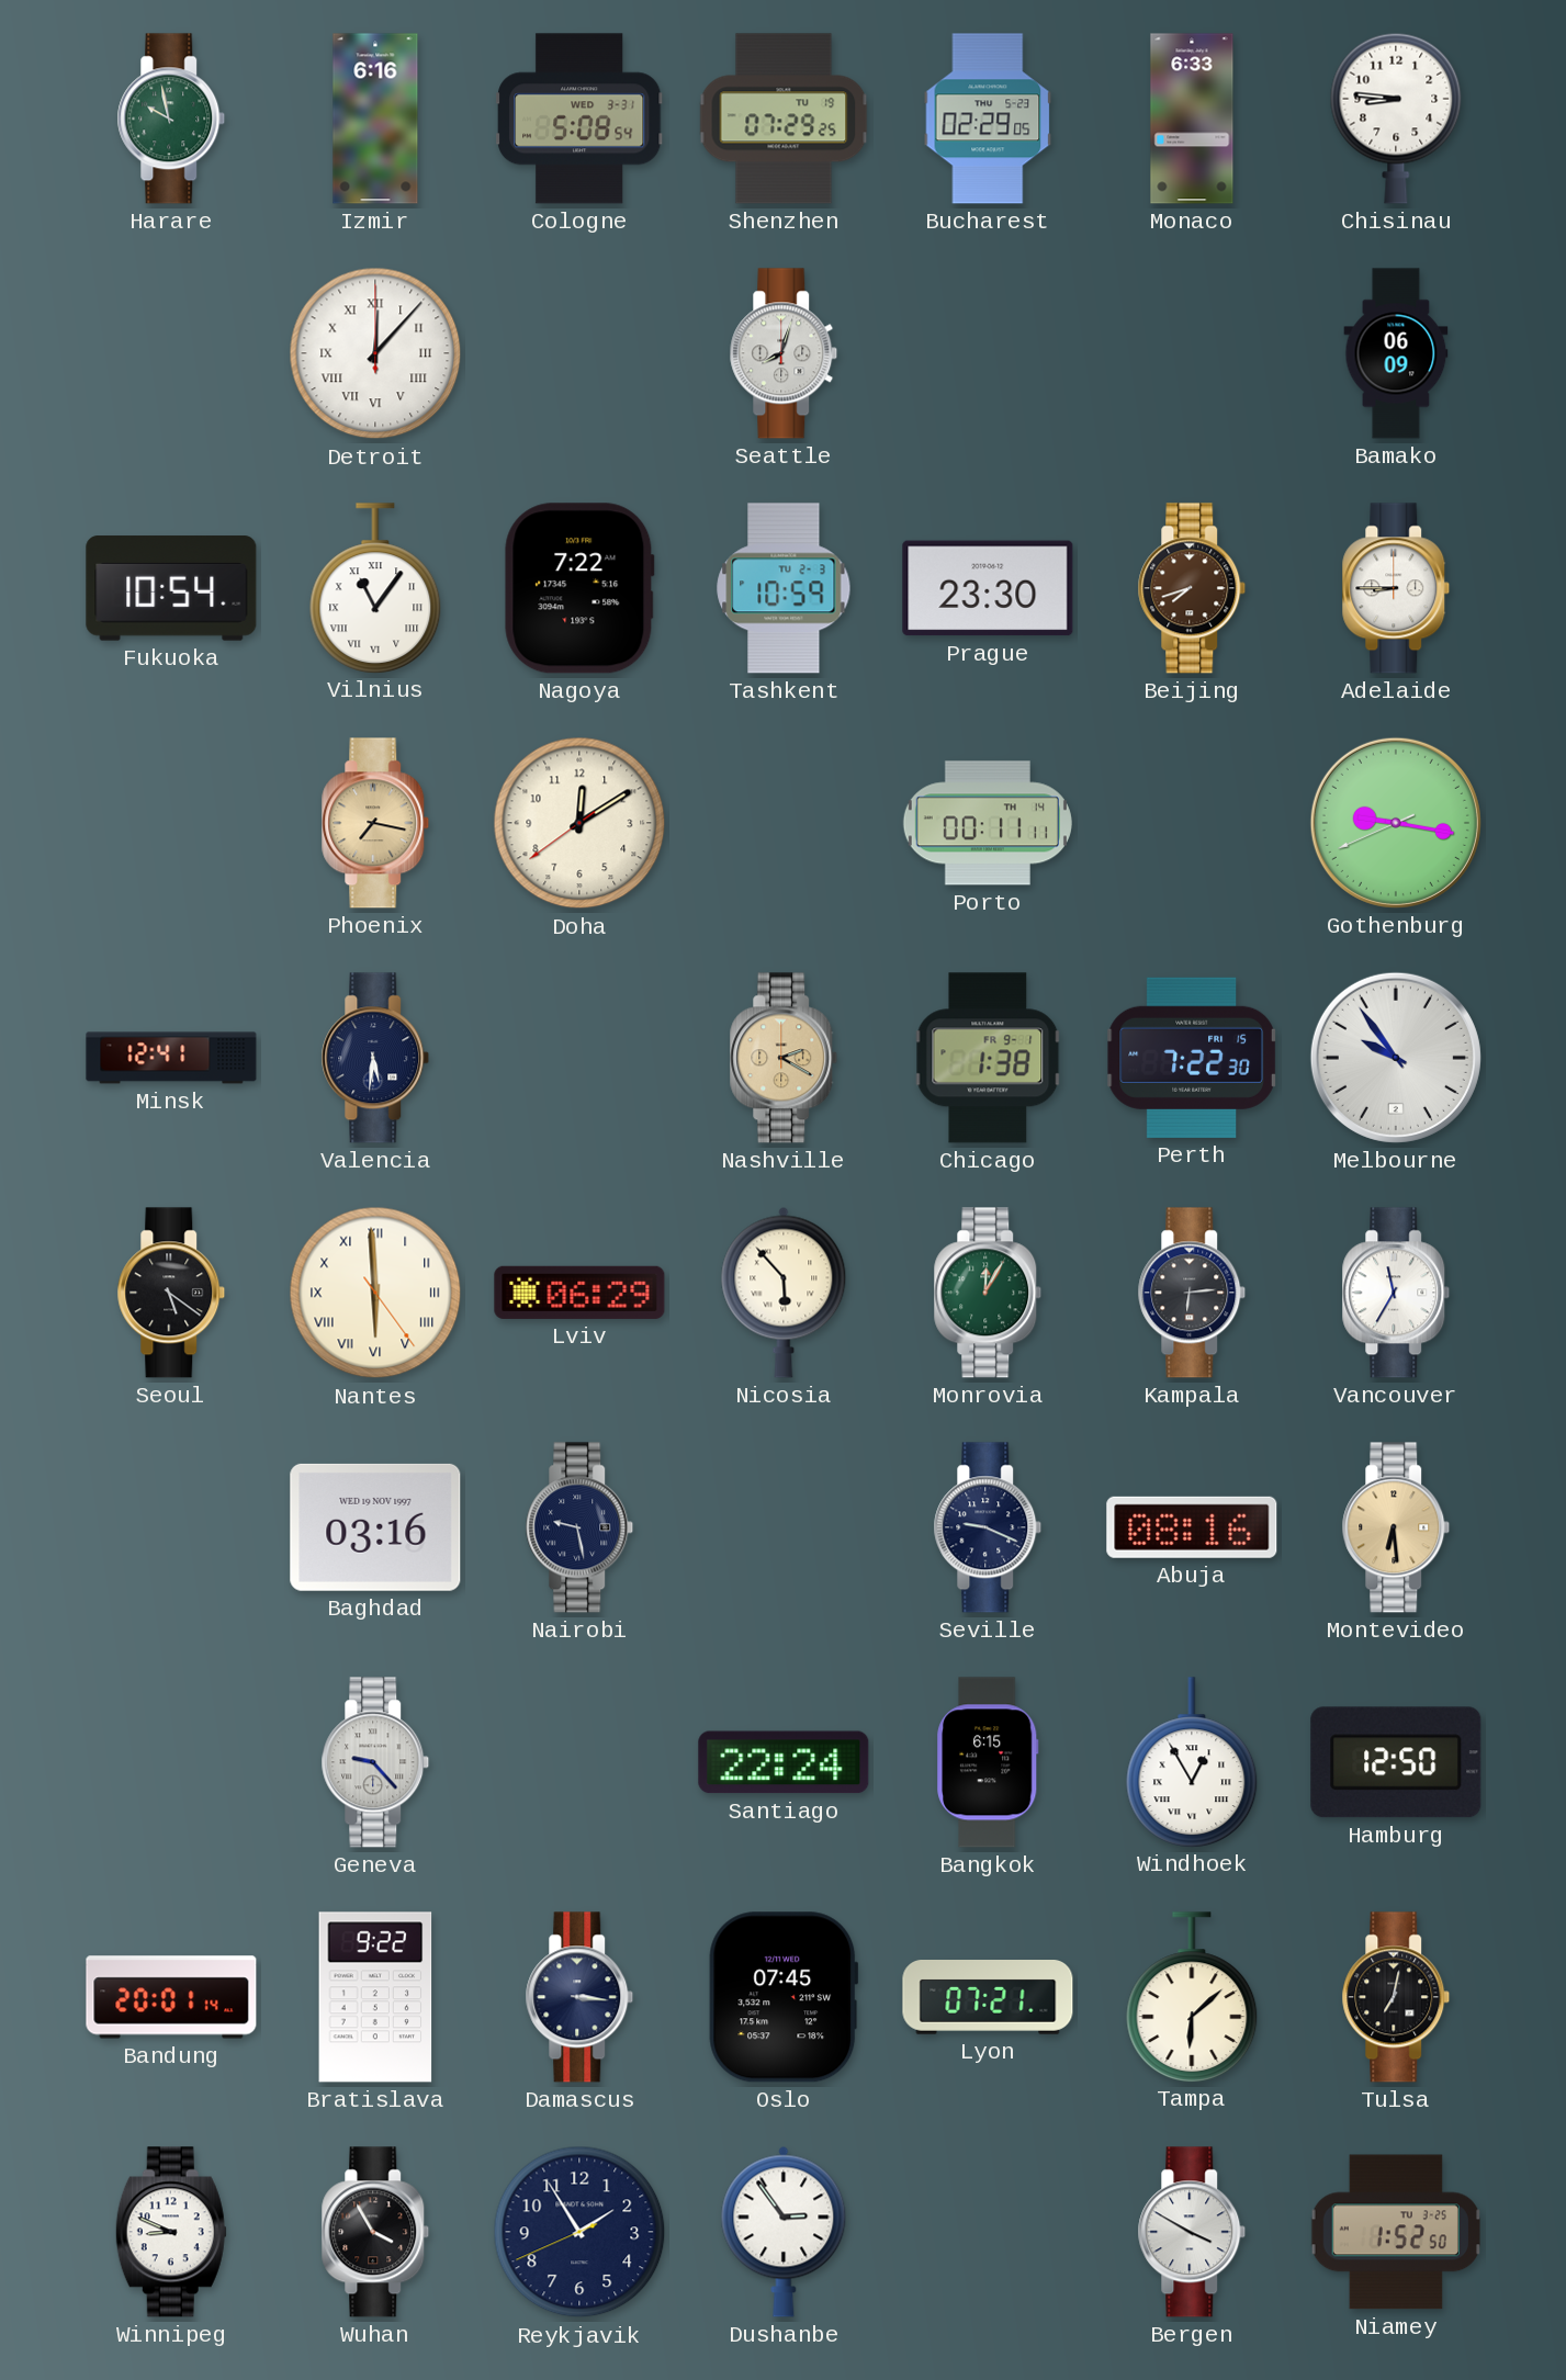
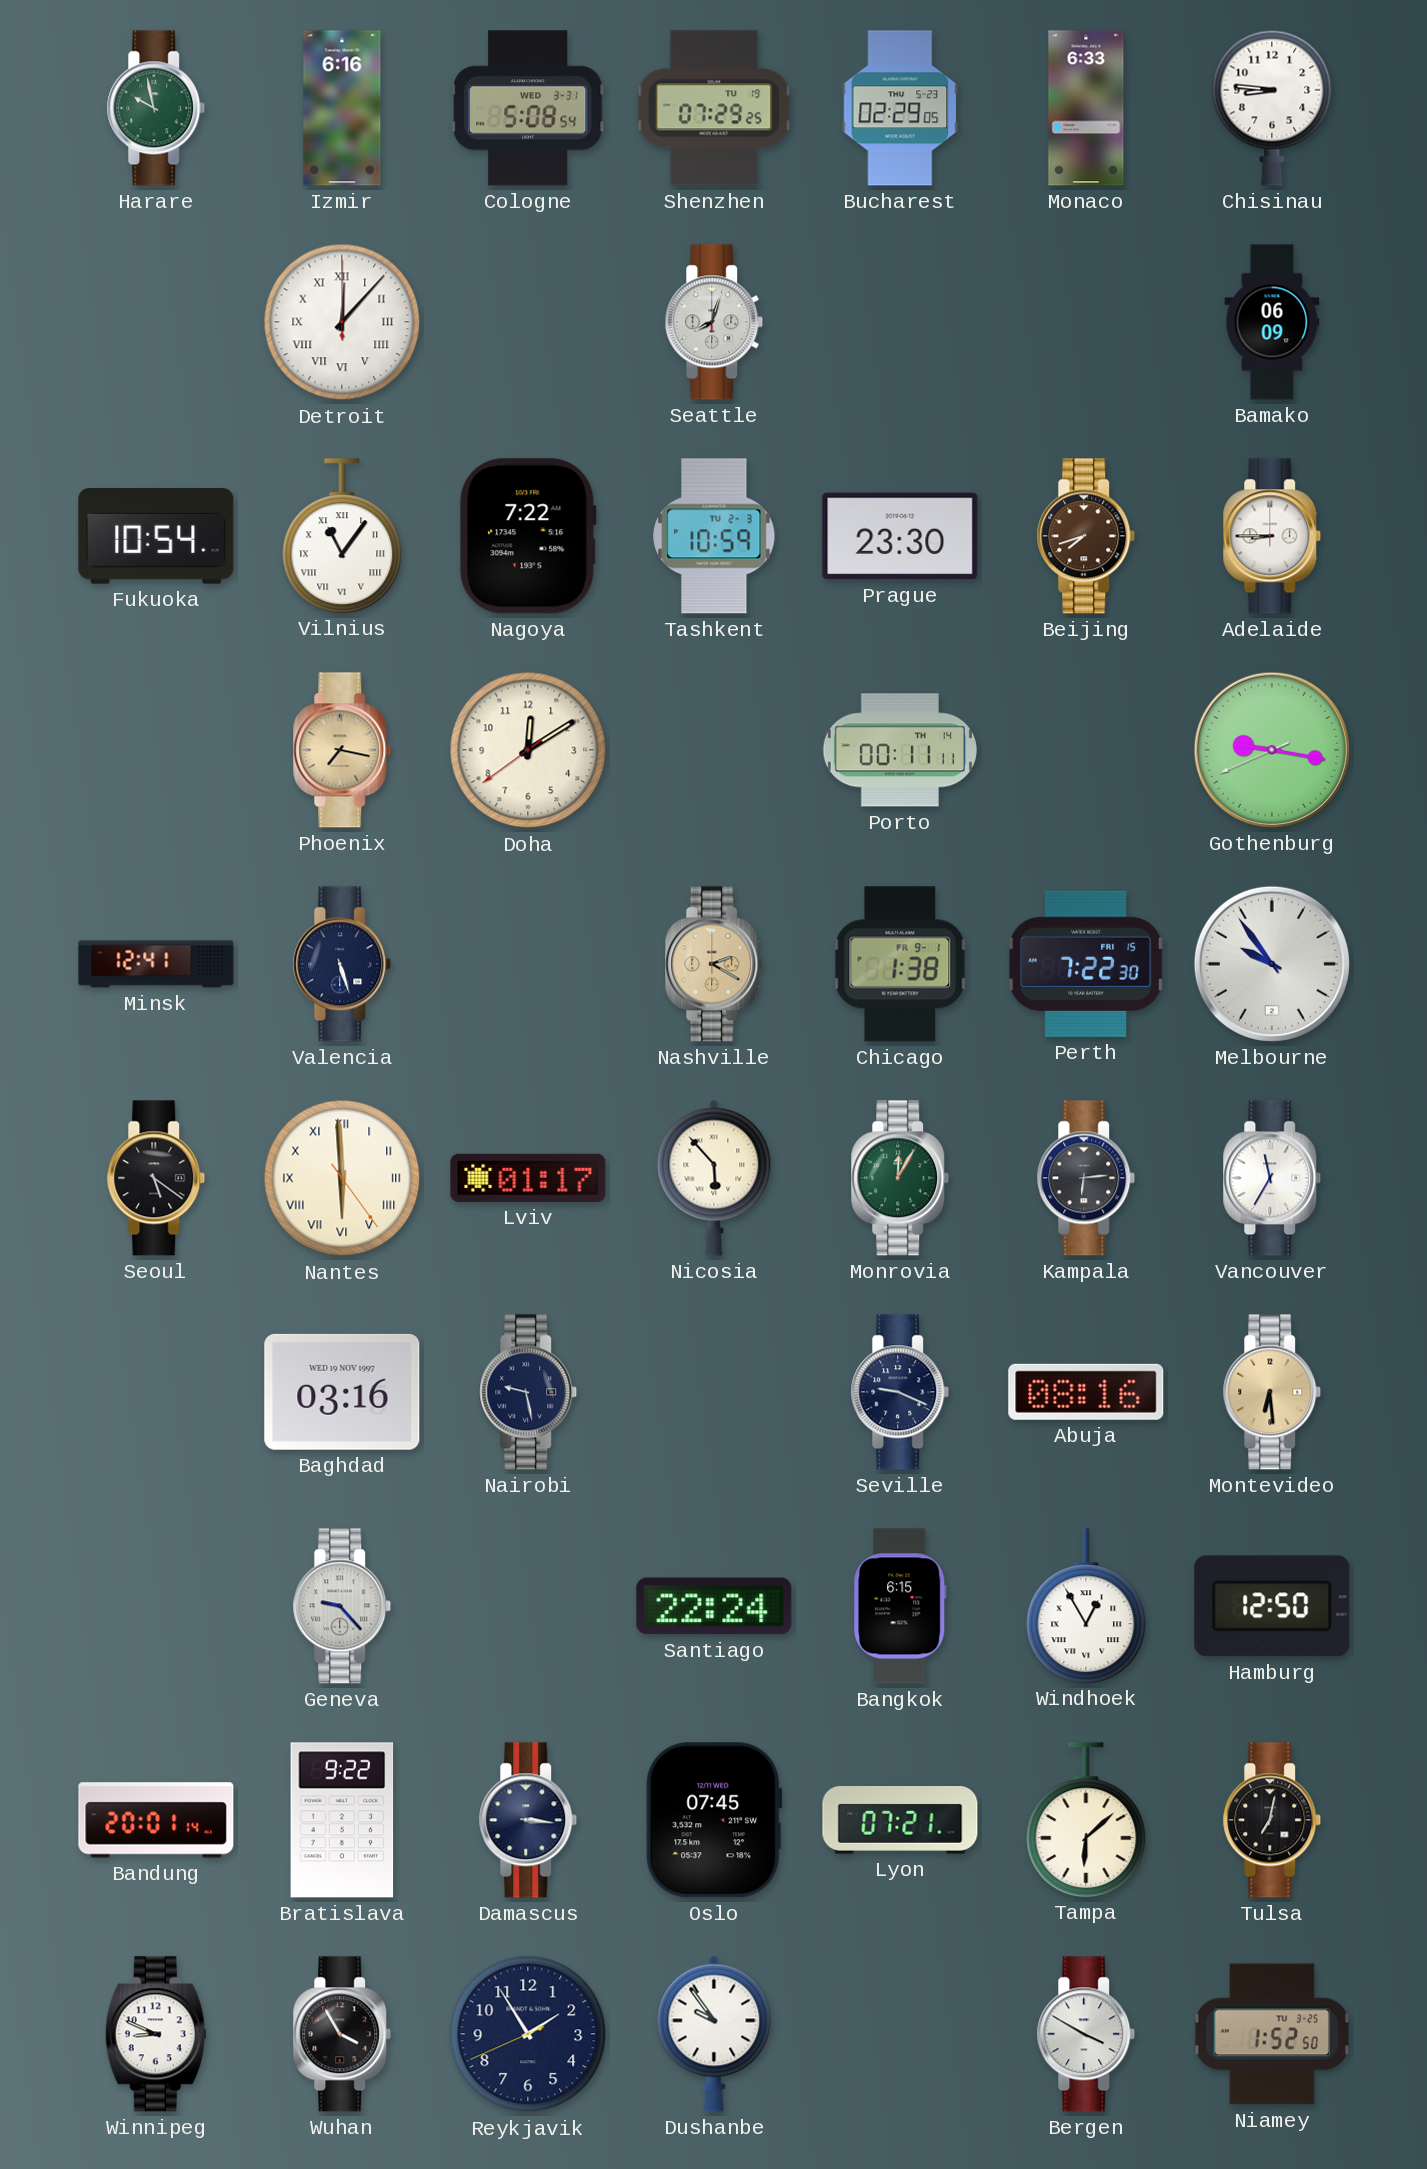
Valencia: 5:31 -> 5:27
Lviv: 06:29 -> 01:17
Dushanbe: 2:54 -> 9:54
